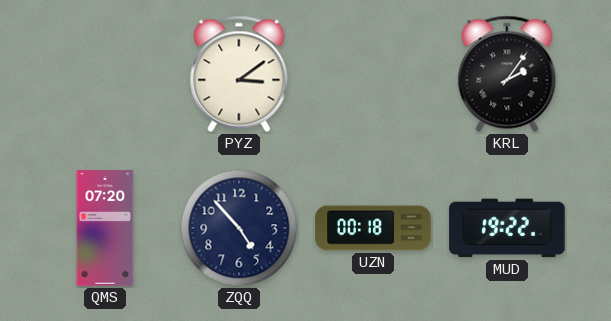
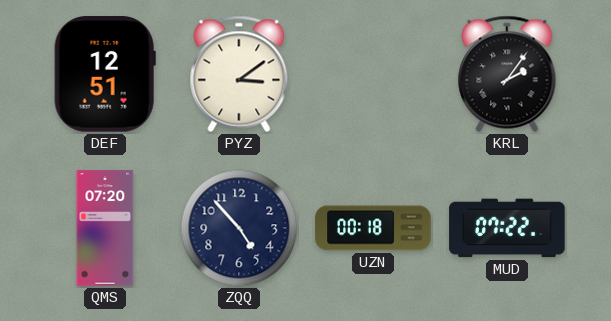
DEF: none -> 12:51
MUD: 19:22 -> 07:22
